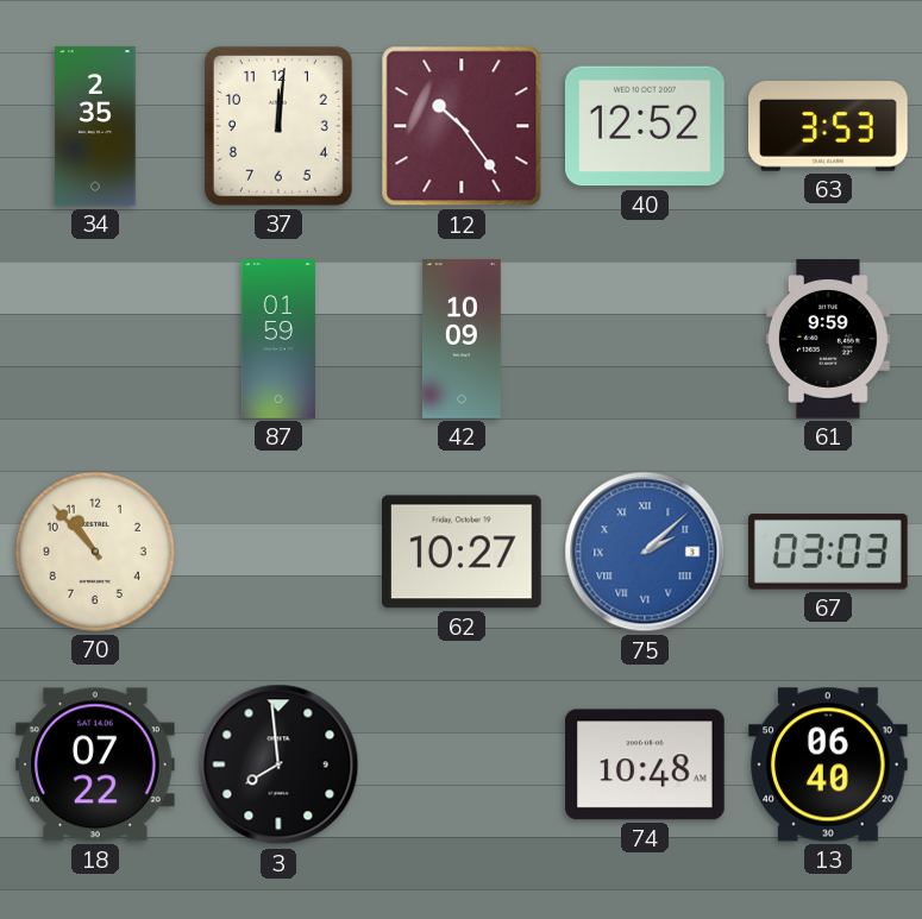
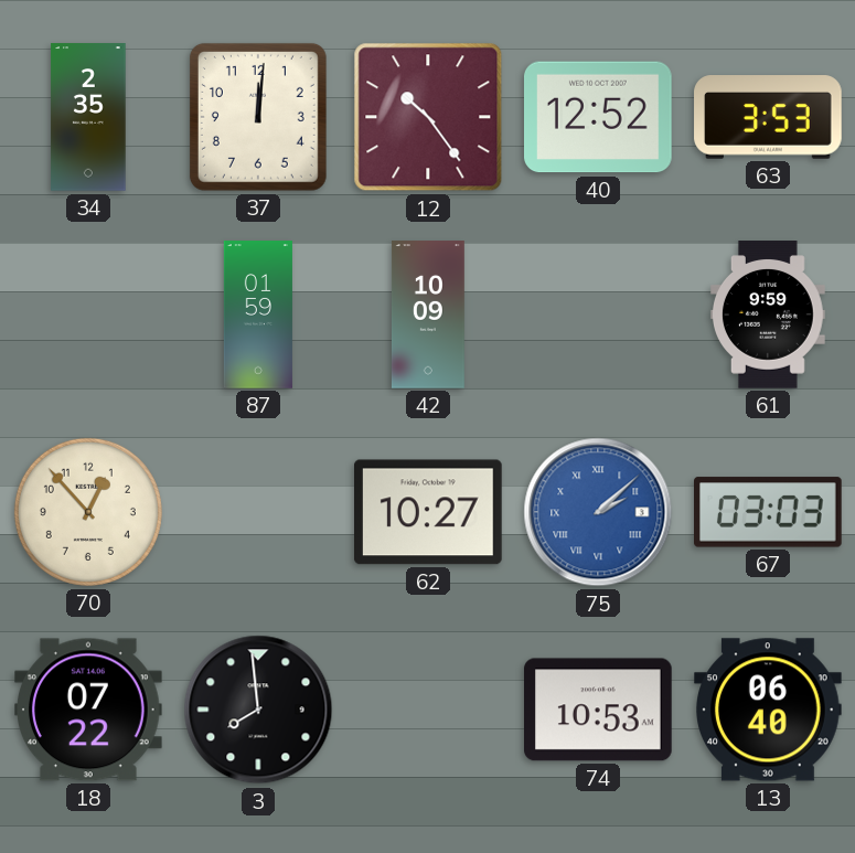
70: 10:53 -> 12:53
74: 10:48 -> 10:53
